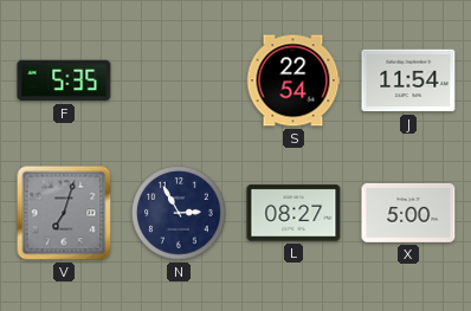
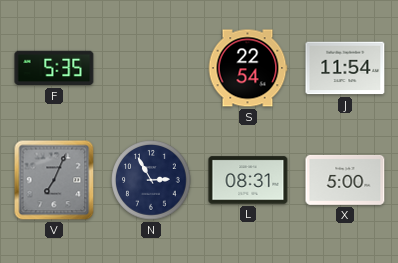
V: 7:03 -> 7:04
L: 08:27 -> 08:31
